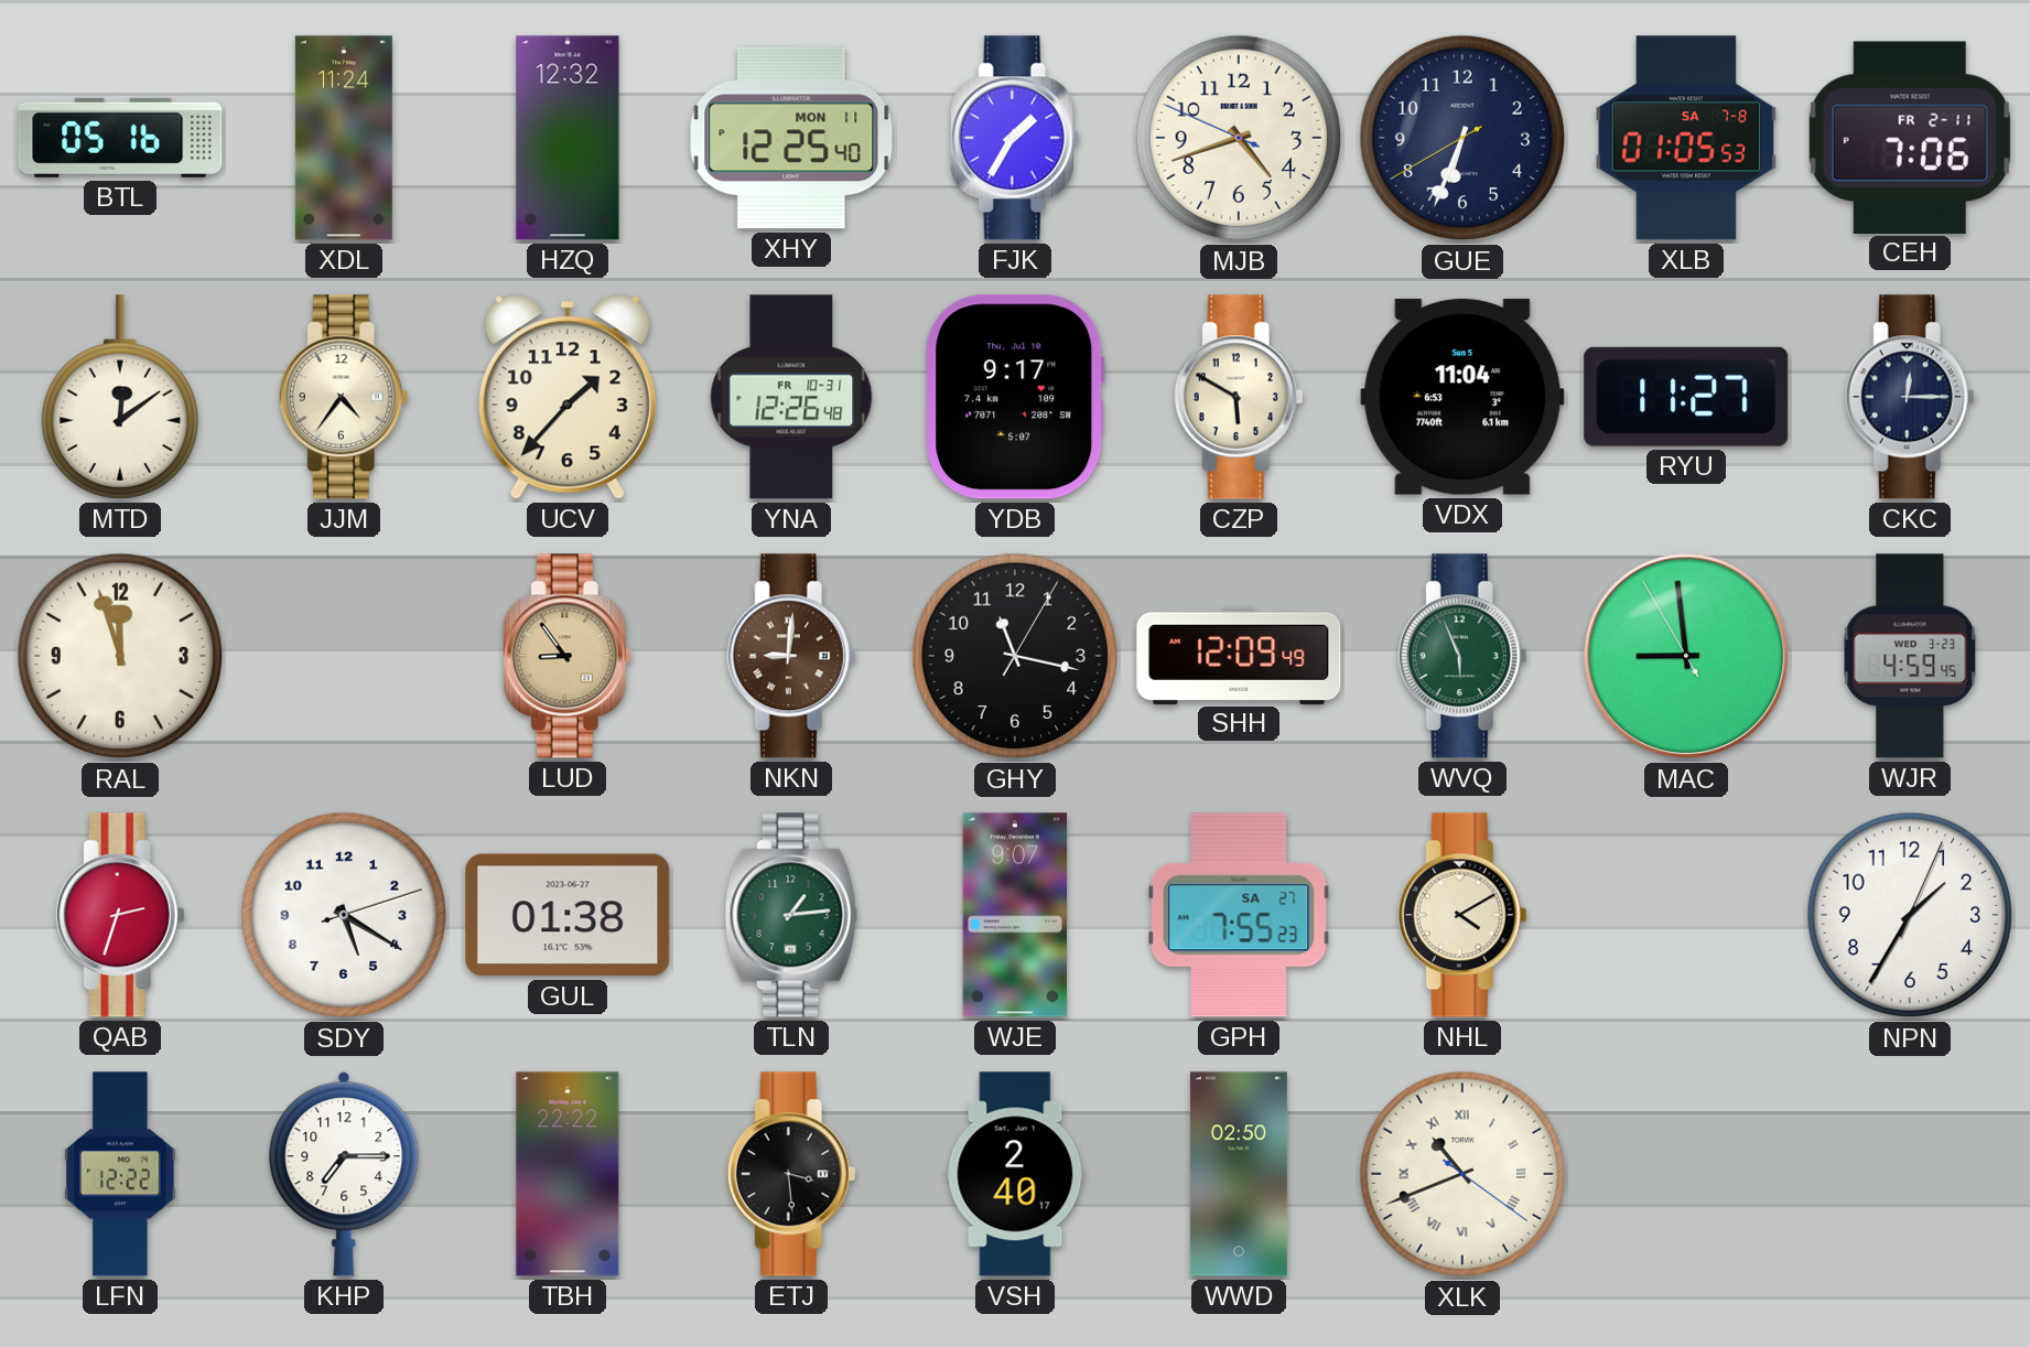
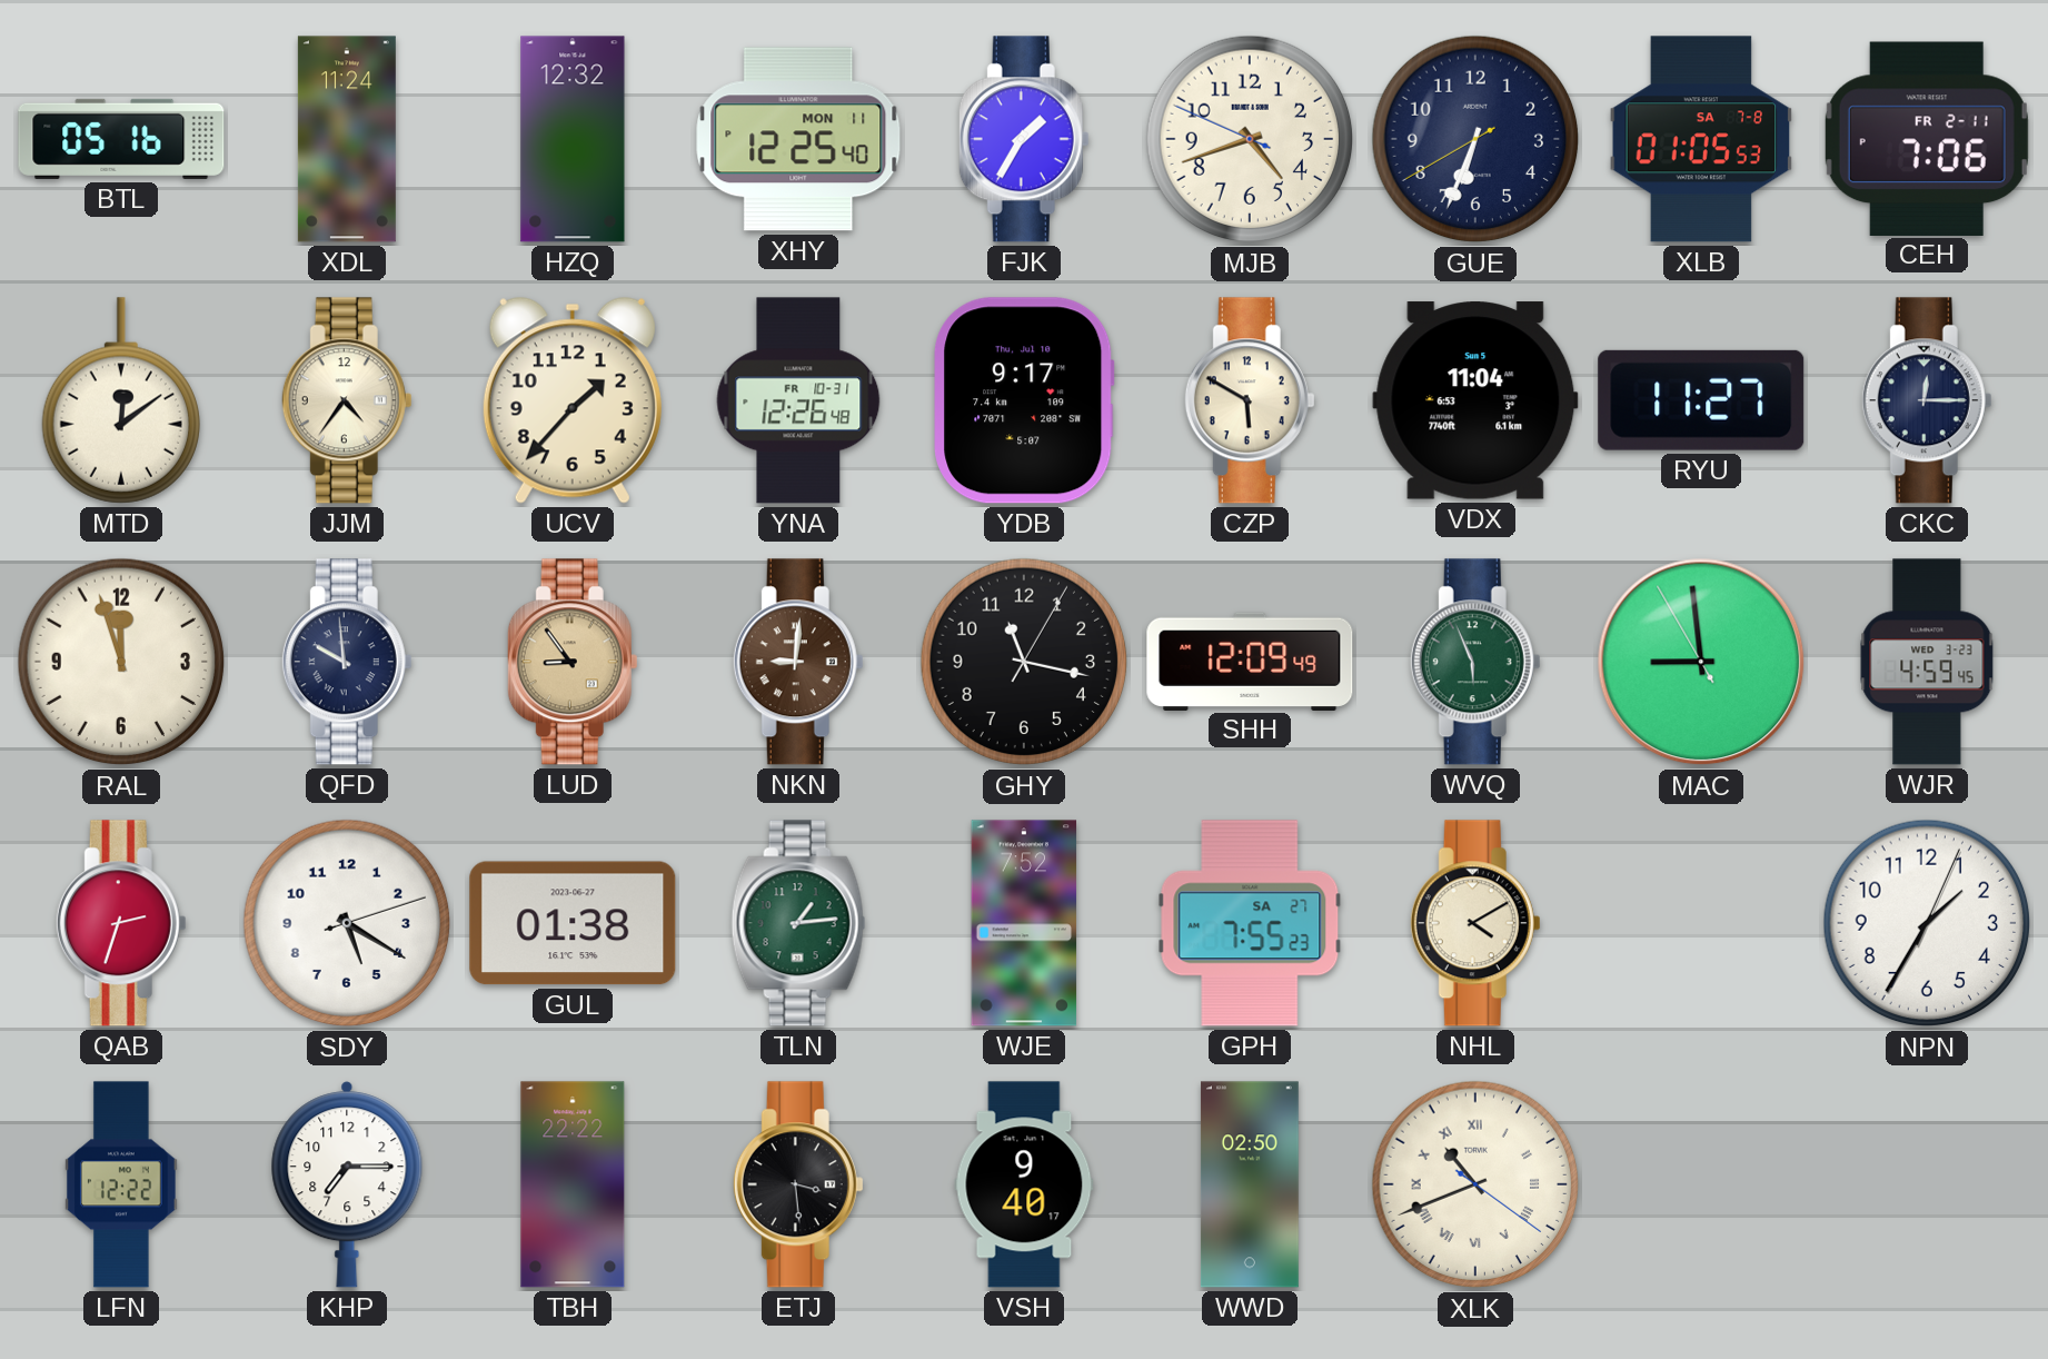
QFD: none -> 9:59
WJE: 9:07 -> 7:52
VSH: 2:40 -> 9:40
